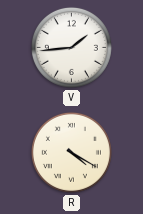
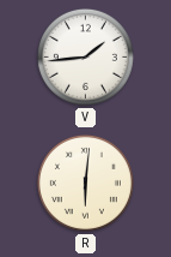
R: 4:20 -> 6:01
